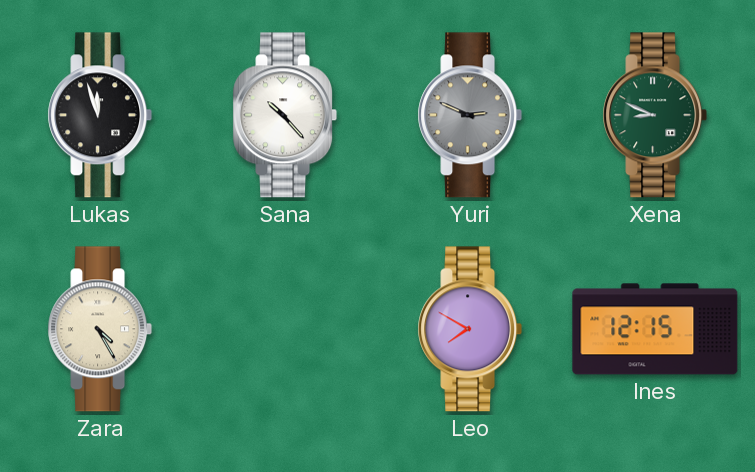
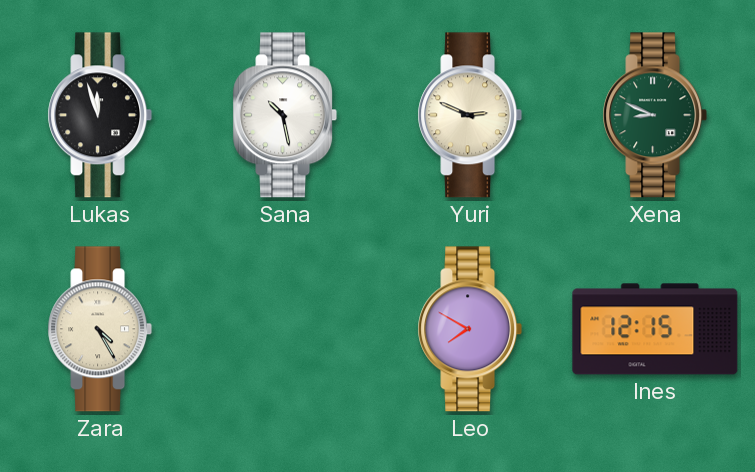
Sana: 10:23 -> 10:28
Yuri dial: grey -> cream
